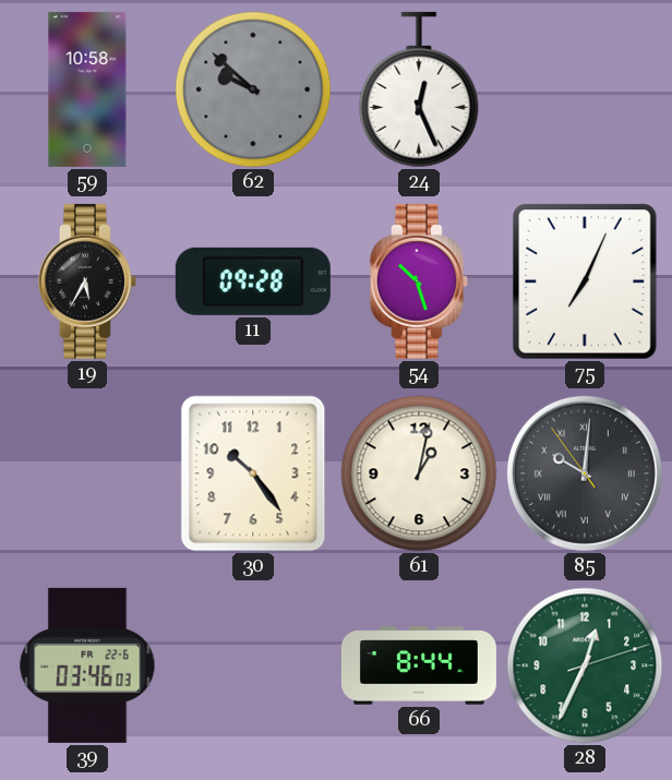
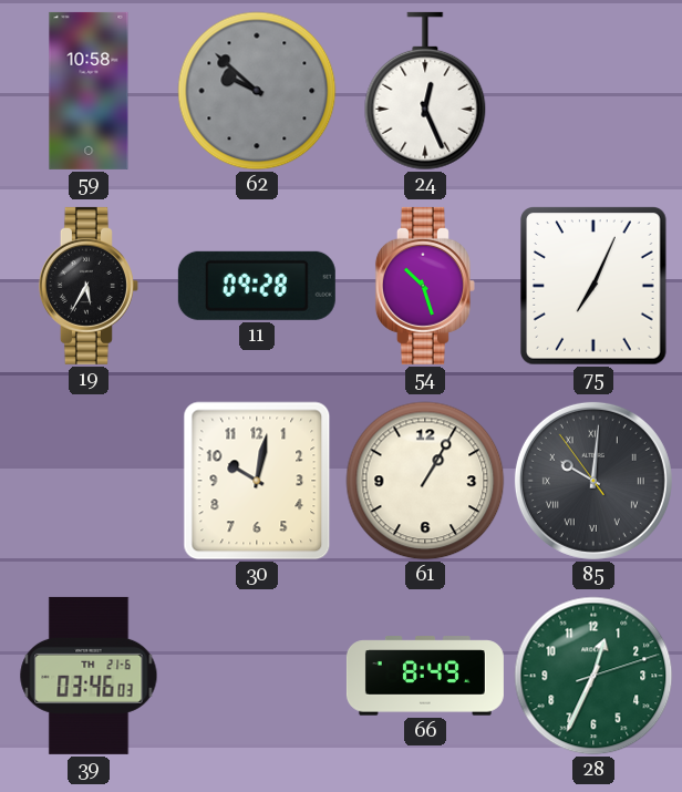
30: 10:24 -> 10:02
61: 1:02 -> 1:05
39 date: FR 22-6 -> TH 21-6
66: 8:44 -> 8:49
